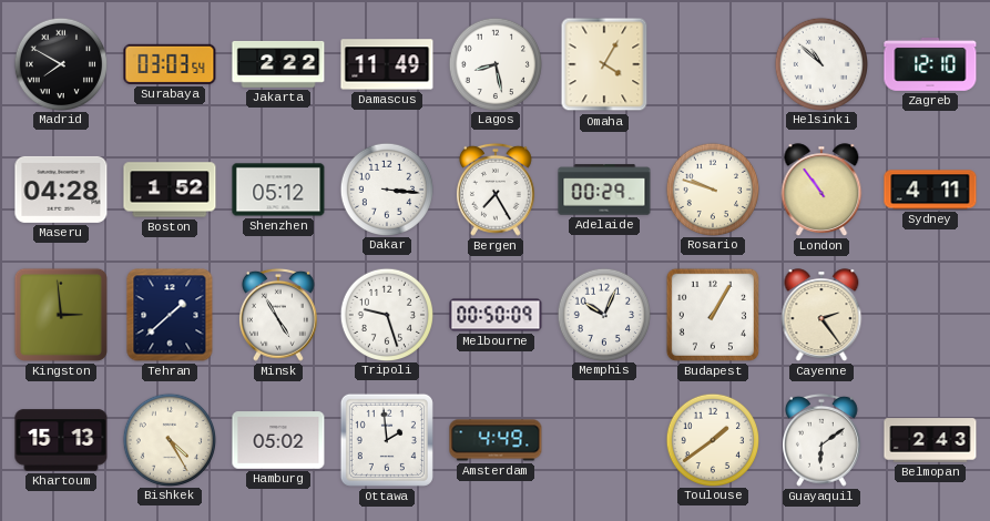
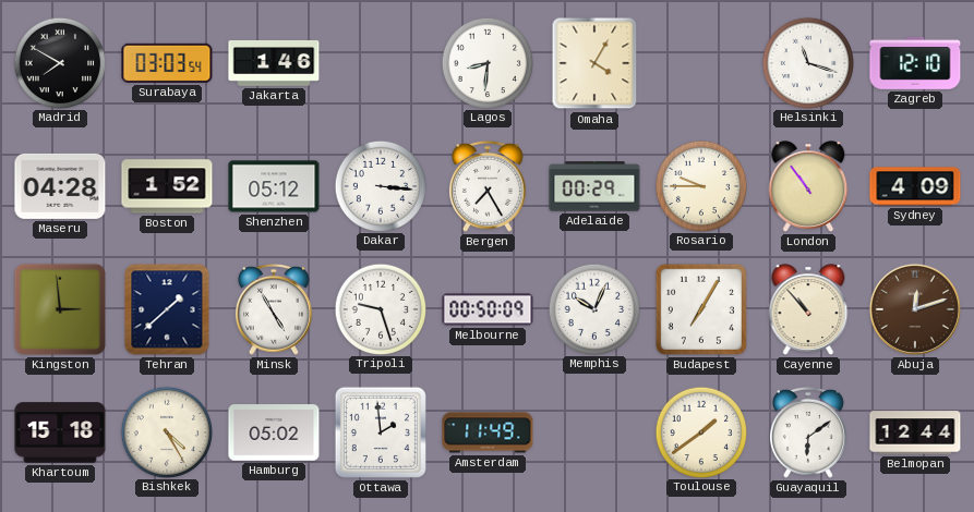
Jakarta: 2:22 -> 1:46
Damascus: 11:49 -> none
Lagos: 8:28 -> 8:31
Helsinki: 10:52 -> 11:18
Rosario: 9:48 -> 9:45
Sydney: 4:11 -> 4:09
Budapest: 1:05 -> 7:05
Cayenne: 2:24 -> 10:53
Abuja: none -> 12:12
Khartoum: 15:13 -> 15:18
Amsterdam: 4:49 -> 11:49
Belmopan: 2:43 -> 12:44
